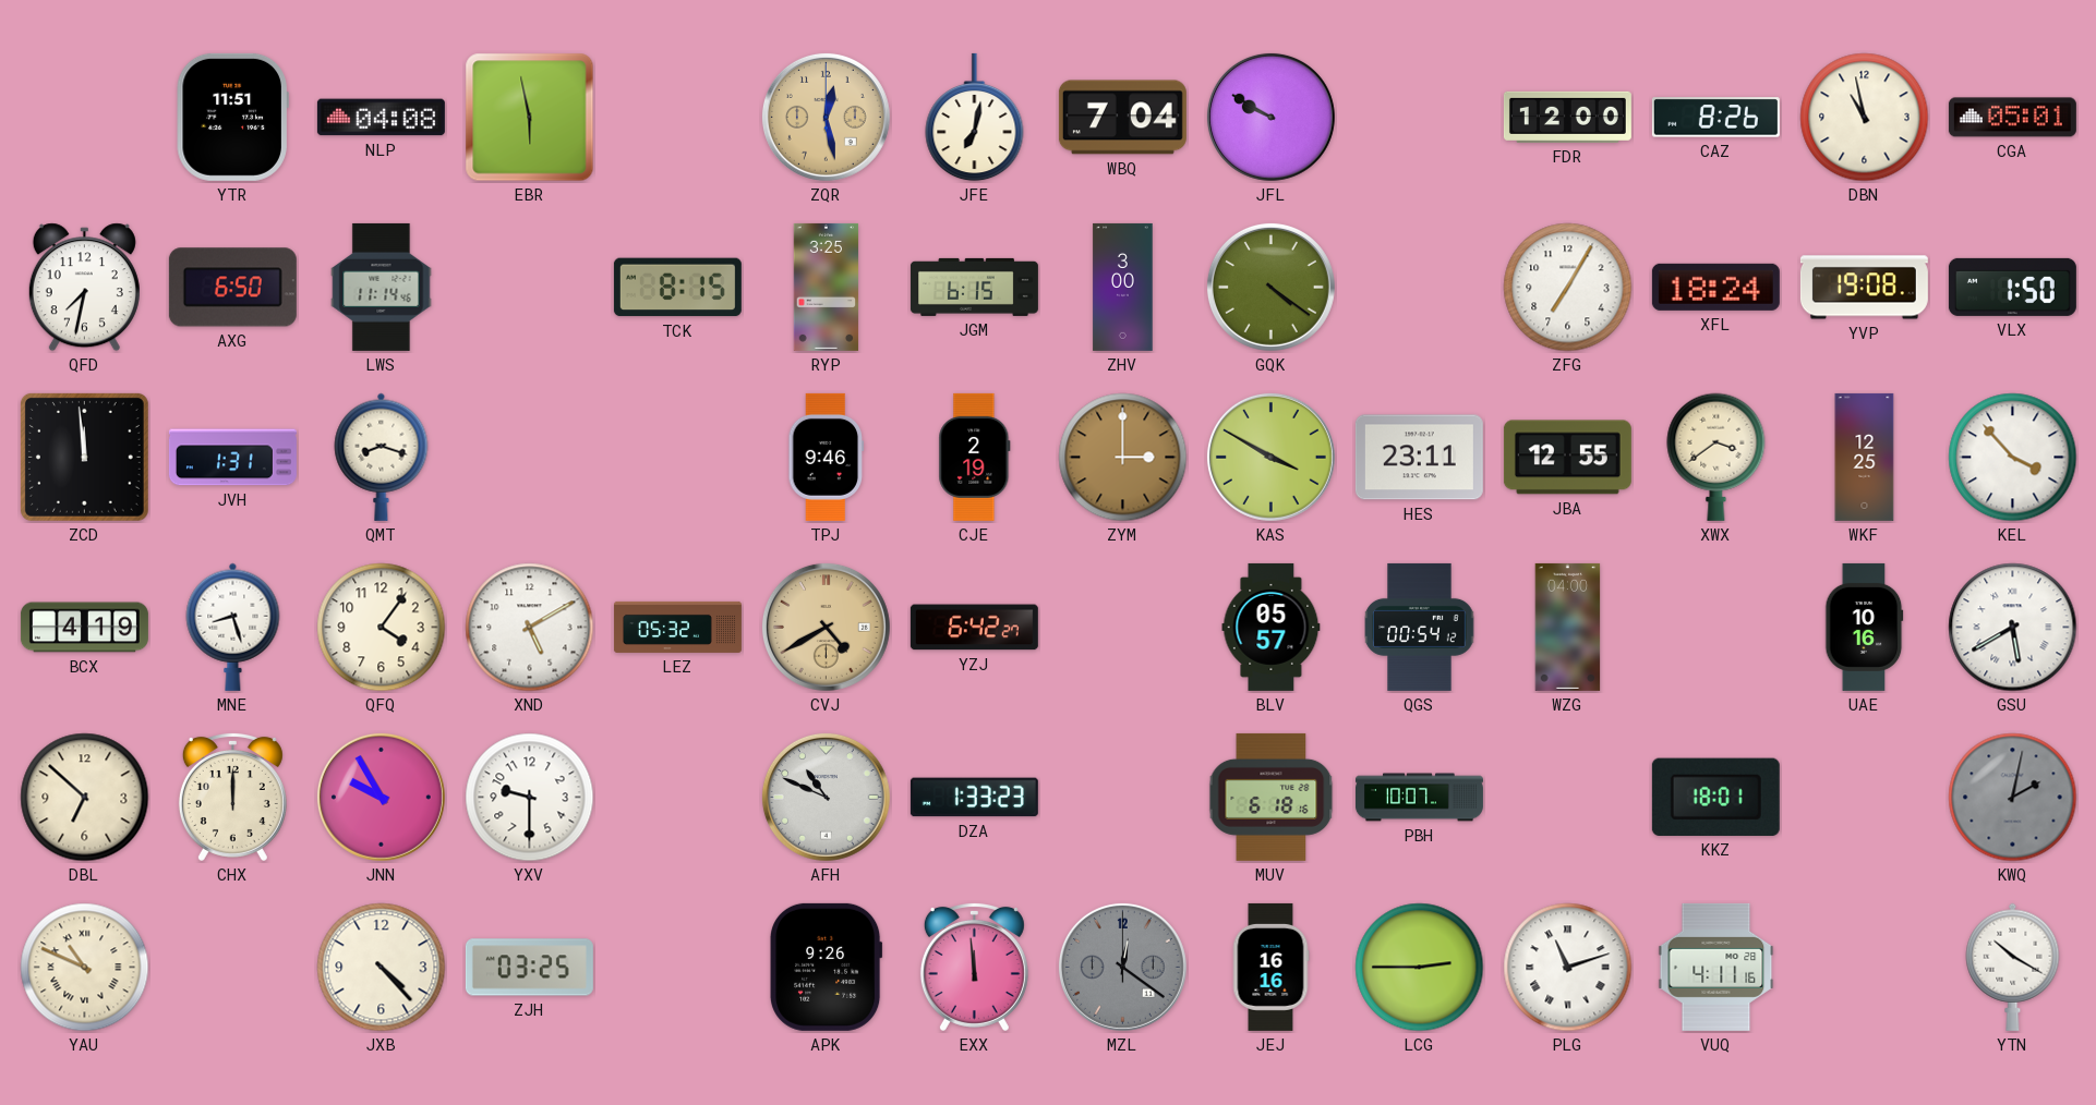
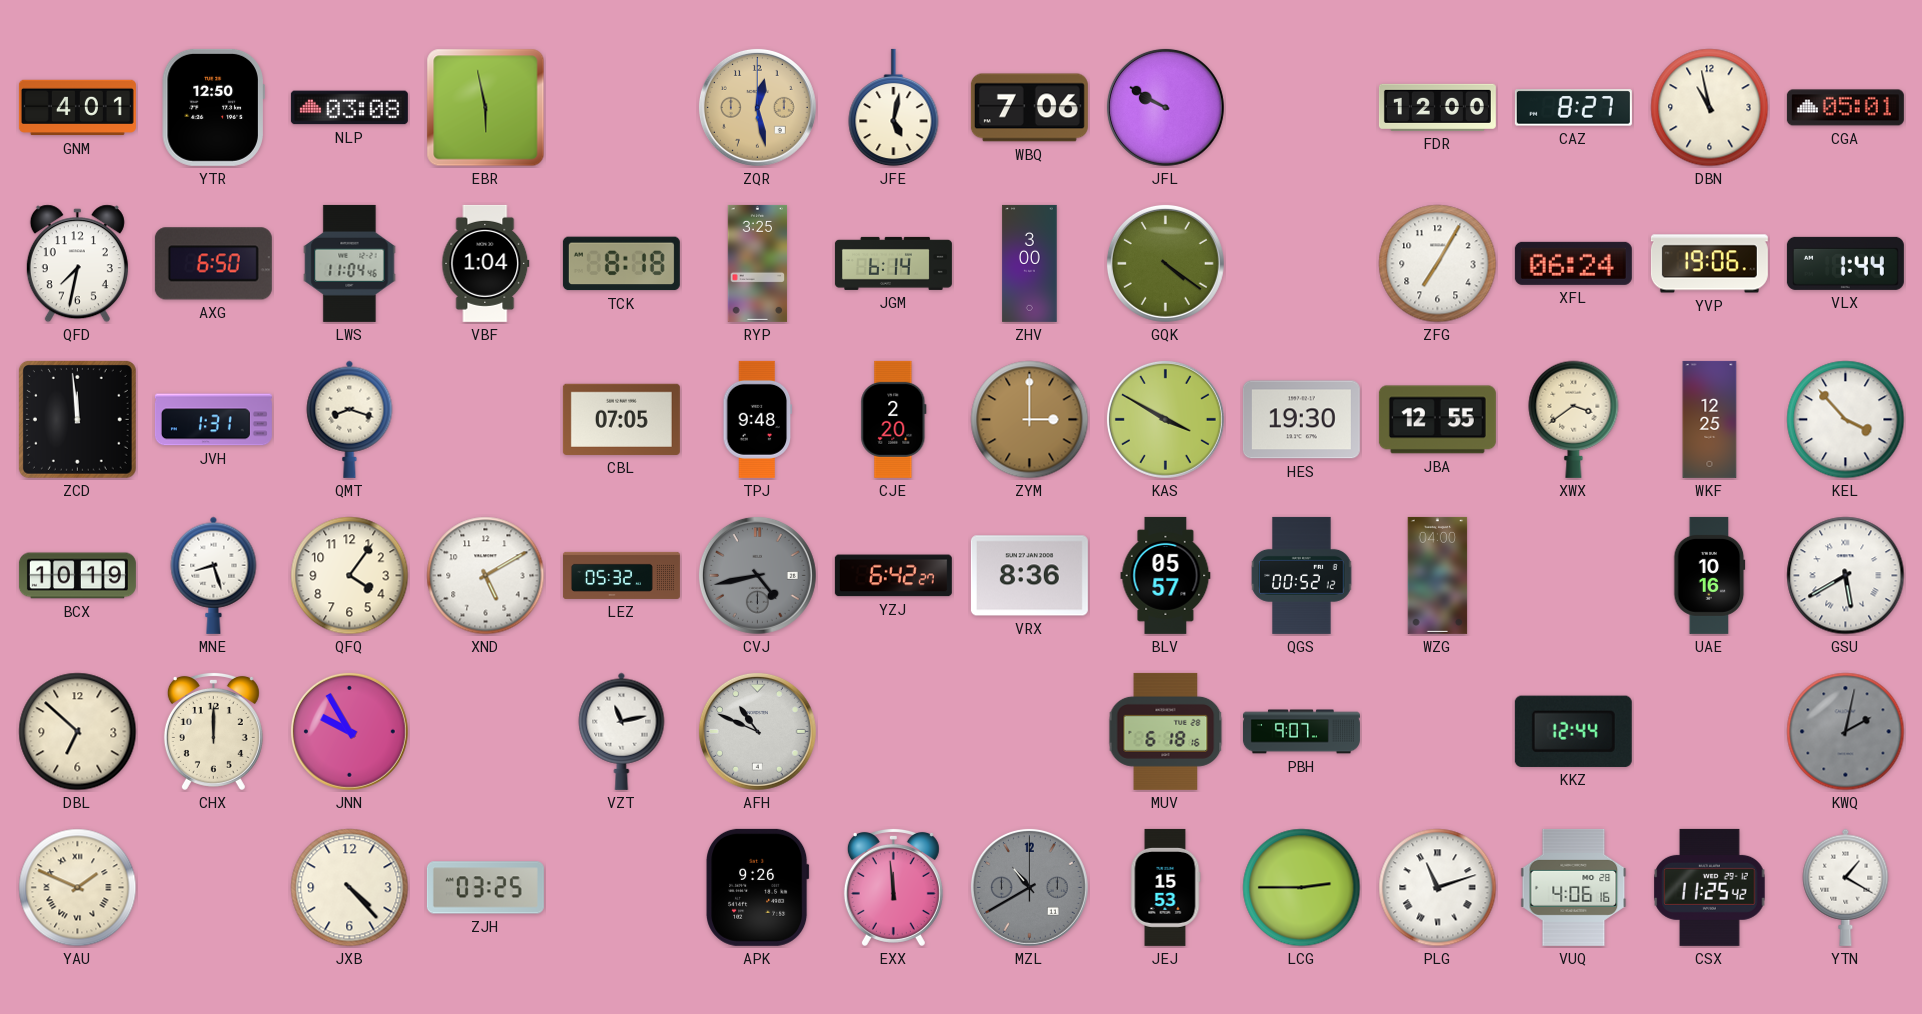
GNM: none -> 4:01
YTR: 11:51 -> 12:50
NLP: 04:08 -> 03:08
JFE: 7:02 -> 5:02
WBQ: 7:04 -> 7:06
CAZ: 8:26 -> 8:27
LWS: 11:14 -> 11:04
VBF: none -> 1:04
TCK: 8:15 -> 8:18
JGM: 6:15 -> 6:14
XFL: 18:24 -> 06:24
YVP: 19:08 -> 19:06
VLX: 1:50 -> 1:44
CBL: none -> 07:05
TPJ: 9:46 -> 9:48
CJE: 2:19 -> 2:20
HES: 23:11 -> 19:30
BCX: 4:19 -> 10:19
CVJ: 4:40 -> 4:43
CVJ dial: champagne -> grey
VRX: none -> 8:36
QGS: 00:54 -> 00:52
YXV: 9:30 -> none
VZT: none -> 11:13
DZA: 1:33 -> none
PBH: 10:07 -> 9:07
KKZ: 18:01 -> 12:44
YAU: 10:49 -> 1:49
MZL: 12:21 -> 10:40
JEJ: 16:16 -> 15:53
VUQ: 4:11 -> 4:06
CSX: none -> 11:25
YTN: 10:20 -> 1:20
